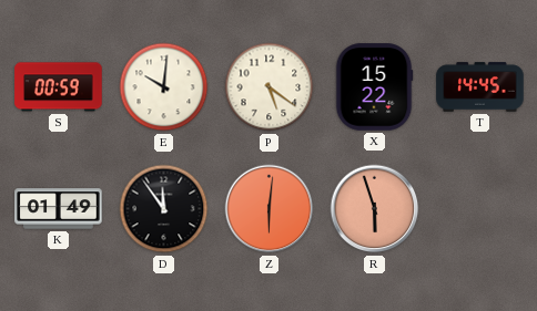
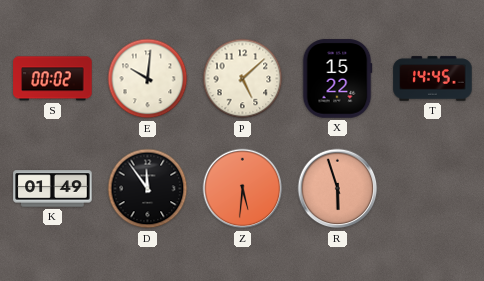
S: 00:59 -> 00:02
P: 5:21 -> 5:08
Z: 6:01 -> 5:31
